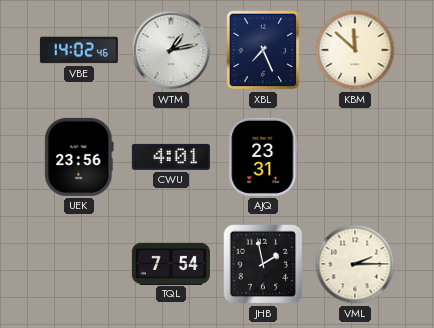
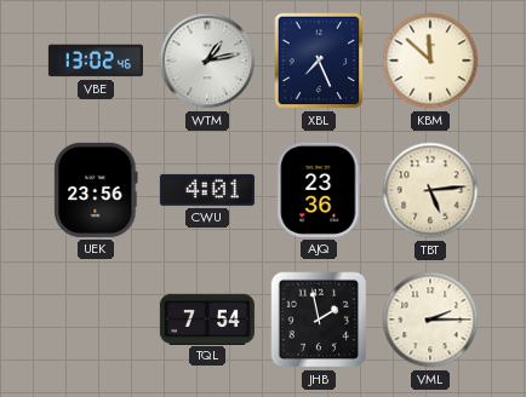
VBE: 14:02 -> 13:02
AJQ: 23:31 -> 23:36
TBT: none -> 5:14
